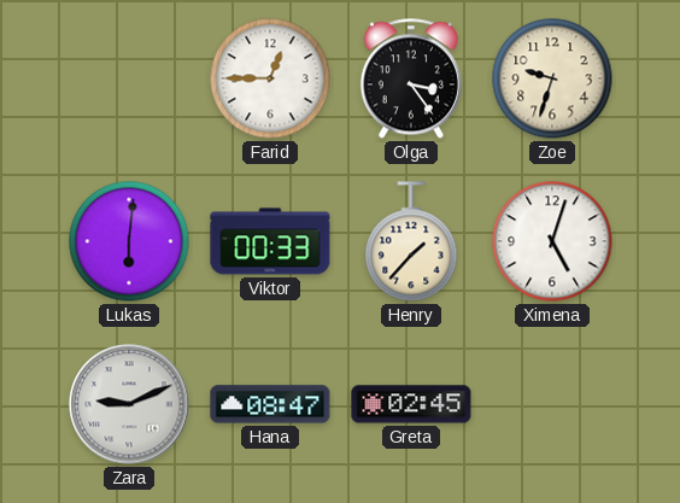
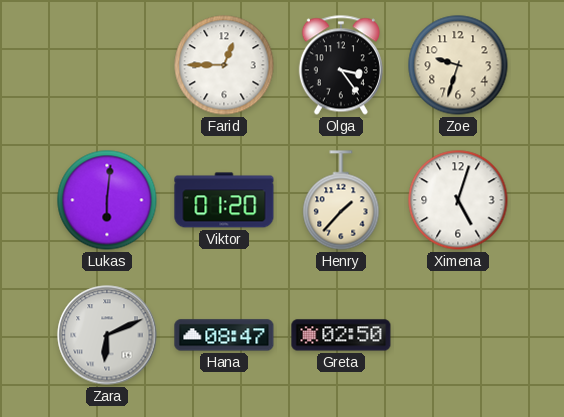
Viktor: 00:33 -> 01:20
Zara: 9:11 -> 6:11
Greta: 02:45 -> 02:50
